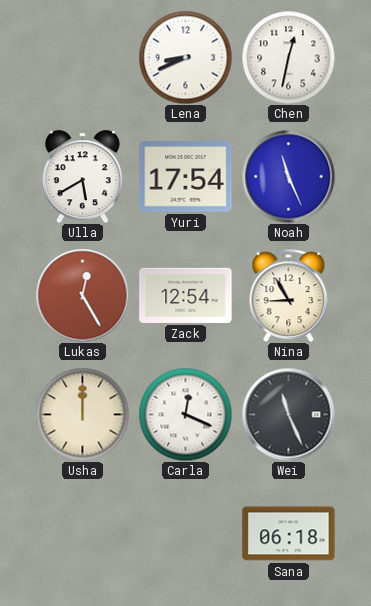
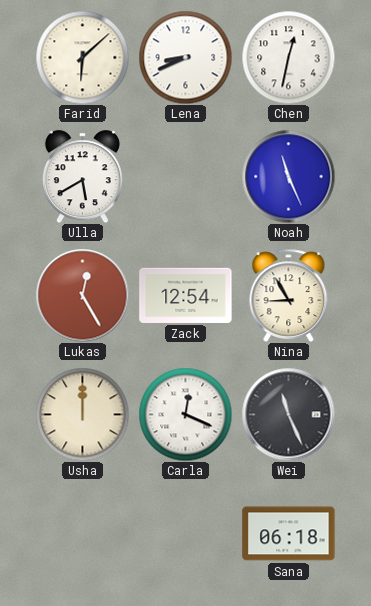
Farid: none -> 6:08
Yuri: 17:54 -> none
